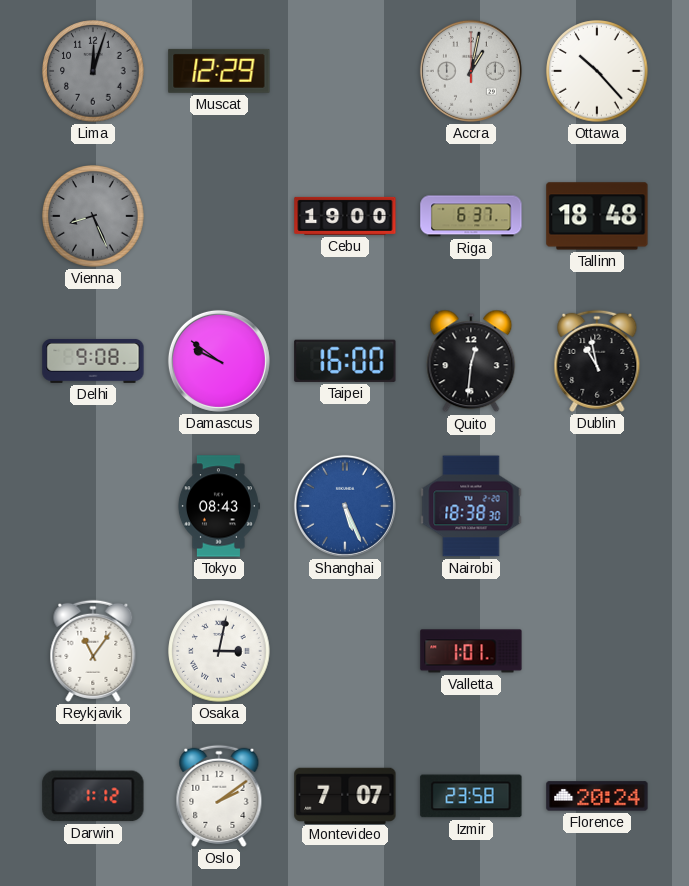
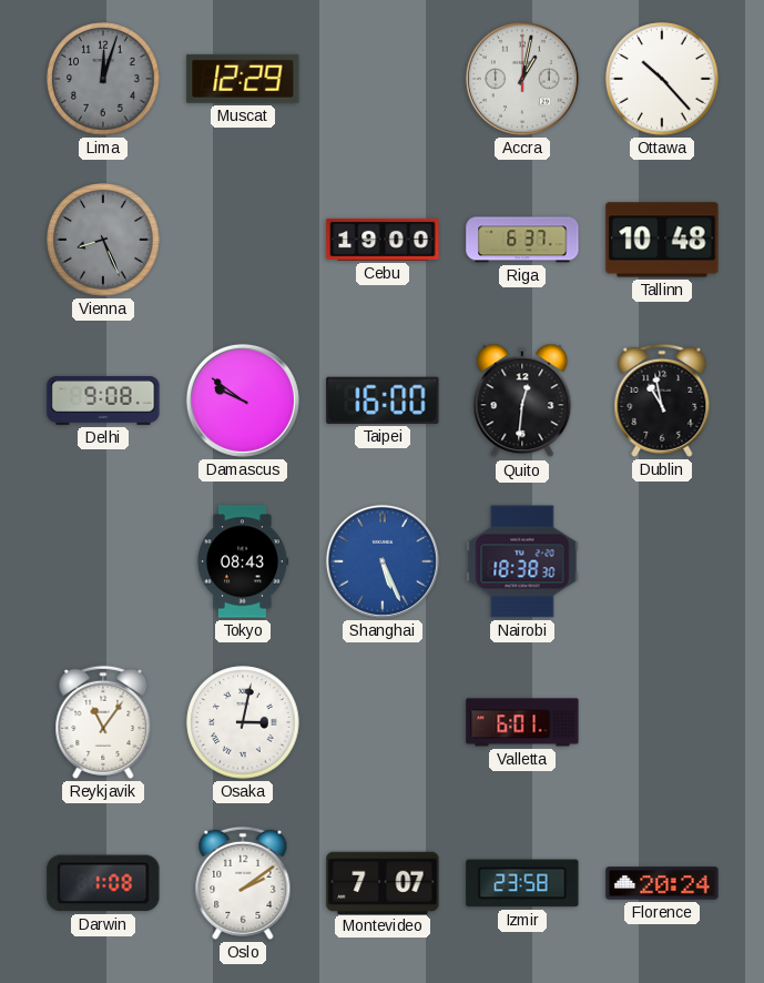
Tallinn: 18:48 -> 10:48
Valletta: 1:01 -> 6:01
Darwin: 1:12 -> 1:08
